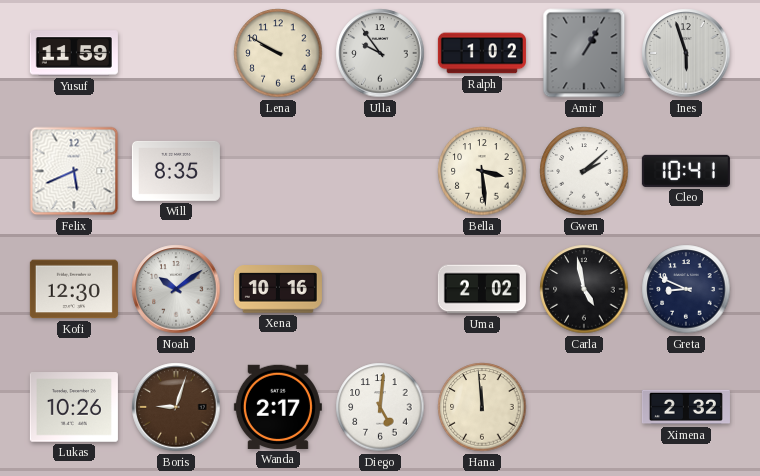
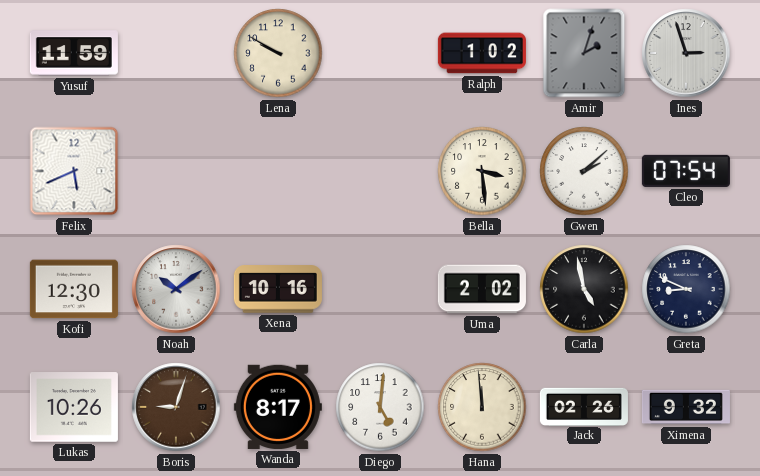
Ulla: 9:54 -> none
Amir: 1:05 -> 2:03
Ines: 5:57 -> 2:57
Will: 8:35 -> none
Cleo: 10:41 -> 07:54
Wanda: 2:17 -> 8:17
Jack: none -> 02:26
Ximena: 2:32 -> 9:32
